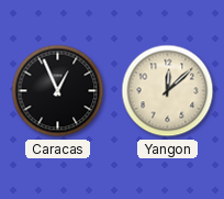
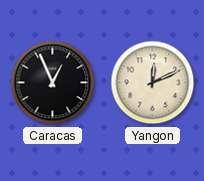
Yangon: 12:08 -> 12:11
